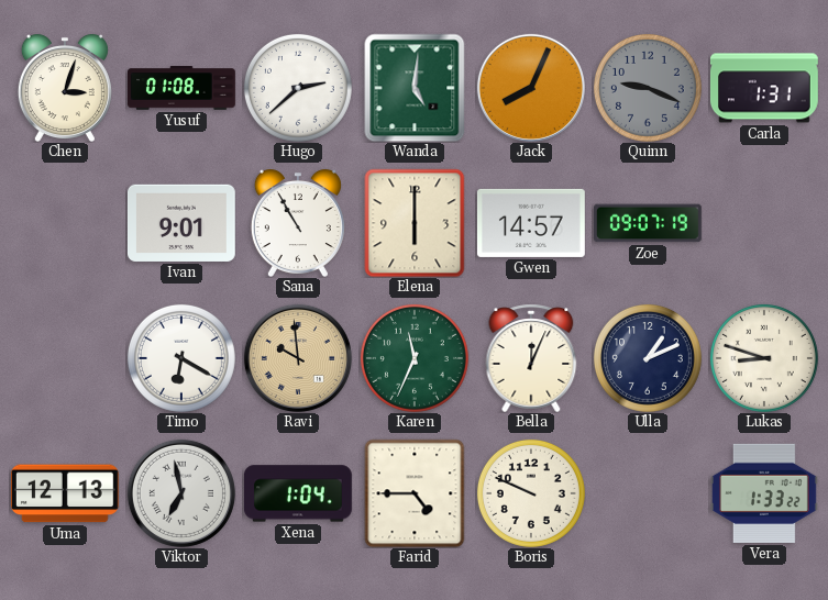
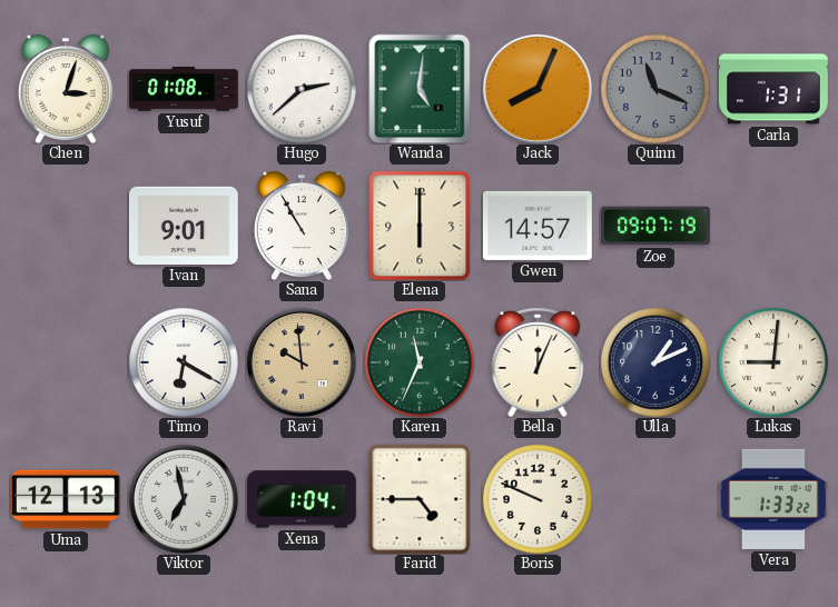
Quinn: 9:19 -> 11:19
Lukas: 8:48 -> 9:01
